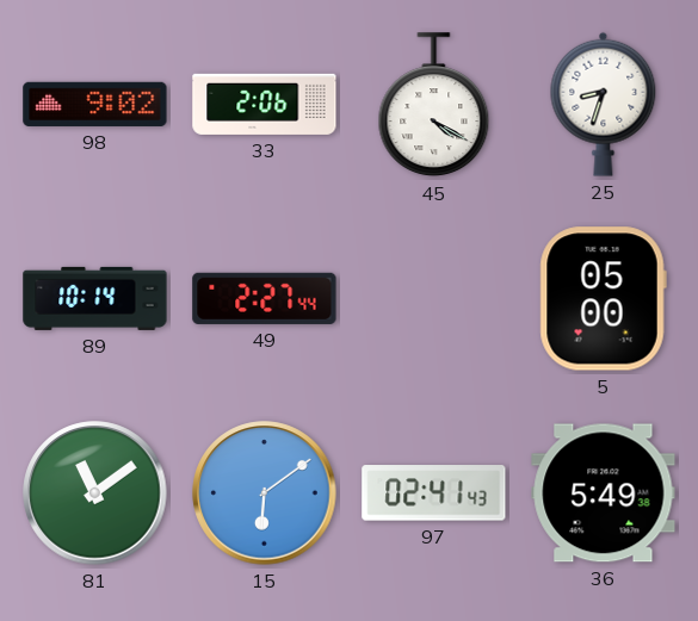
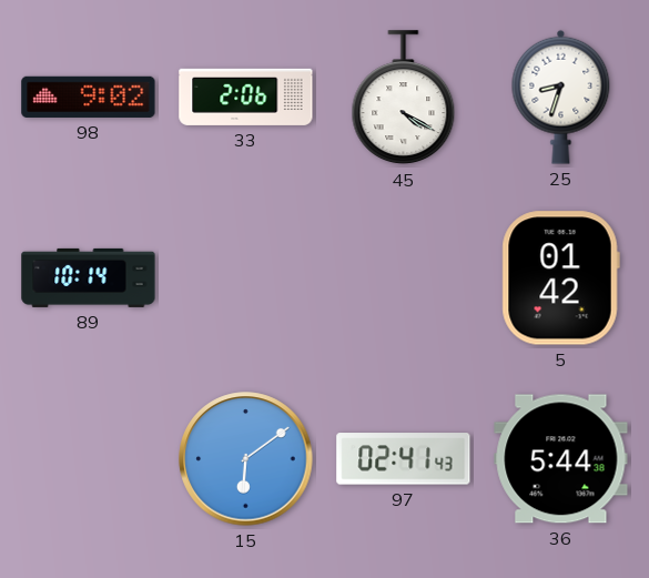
49: 2:27 -> none
5: 05:00 -> 01:42
81: 11:09 -> none
36: 5:49 -> 5:44
